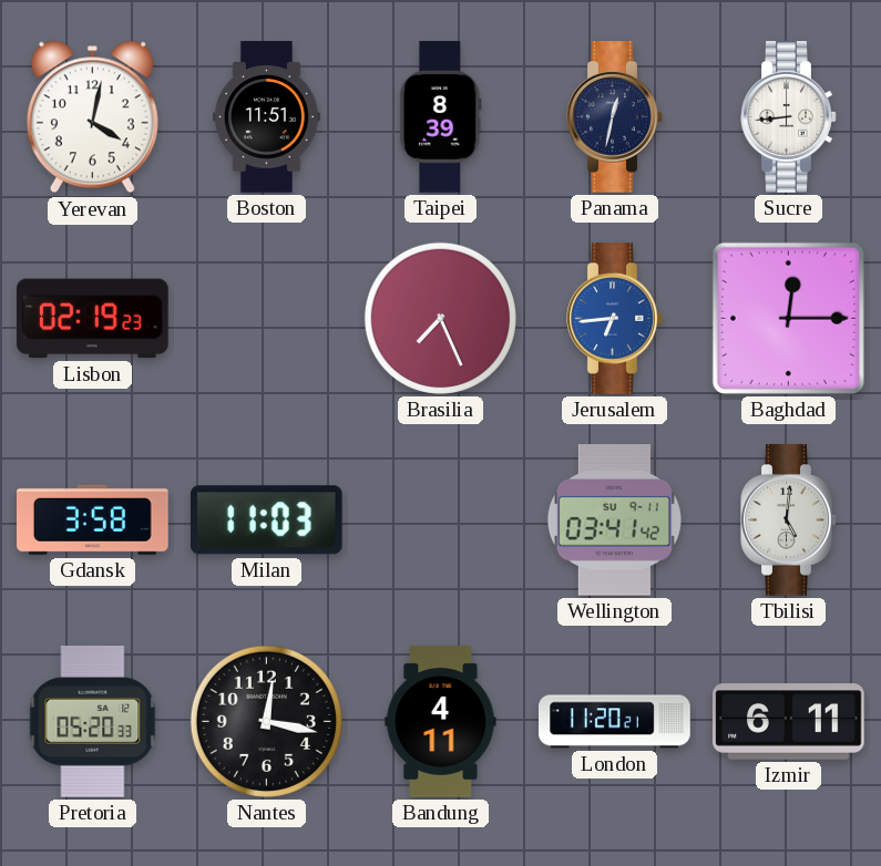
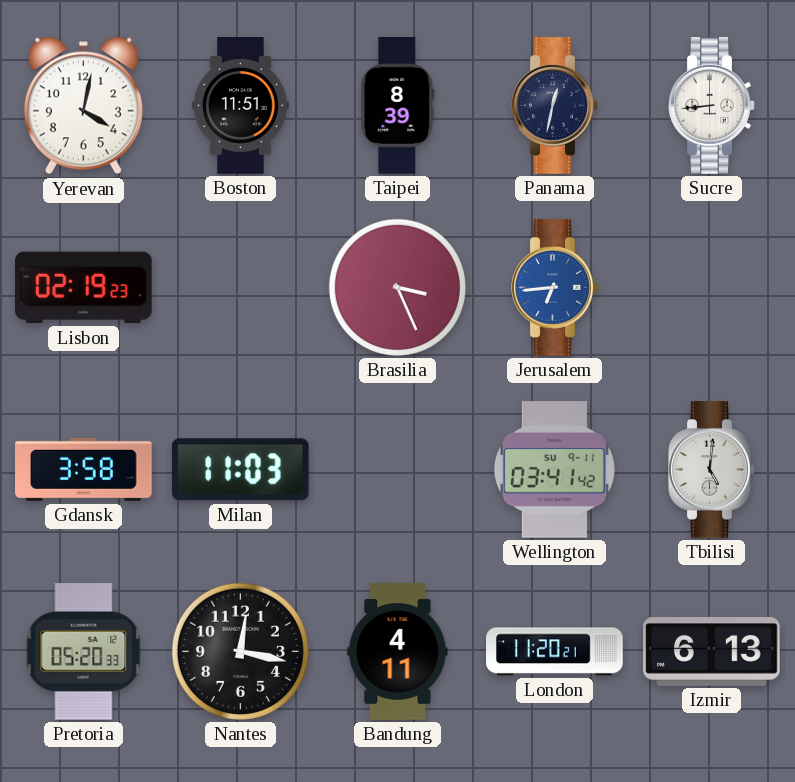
Brasilia: 7:26 -> 3:26
Baghdad: 12:15 -> none
Izmir: 6:11 -> 6:13
